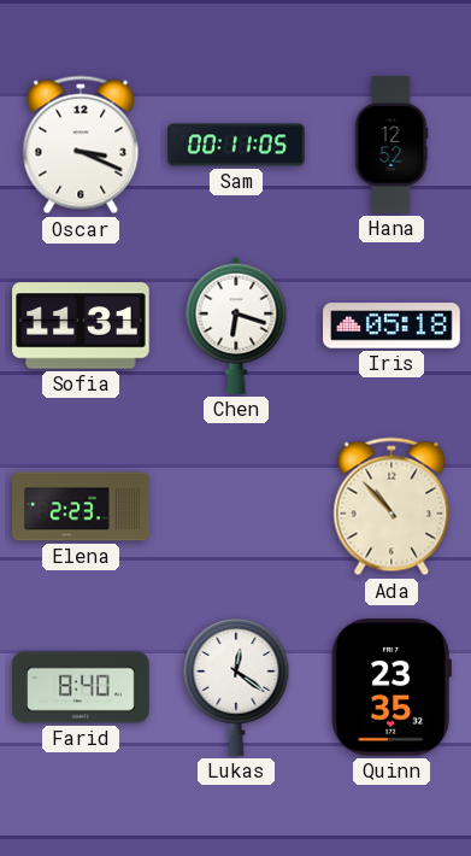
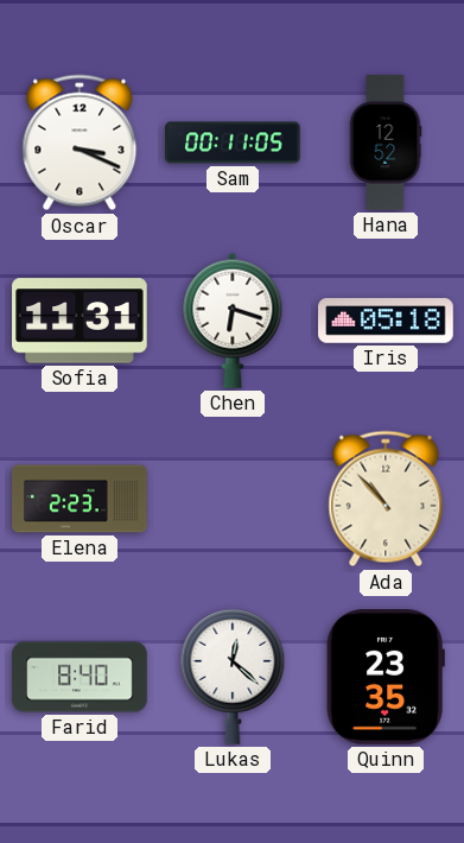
Lukas: 12:21 -> 12:22
